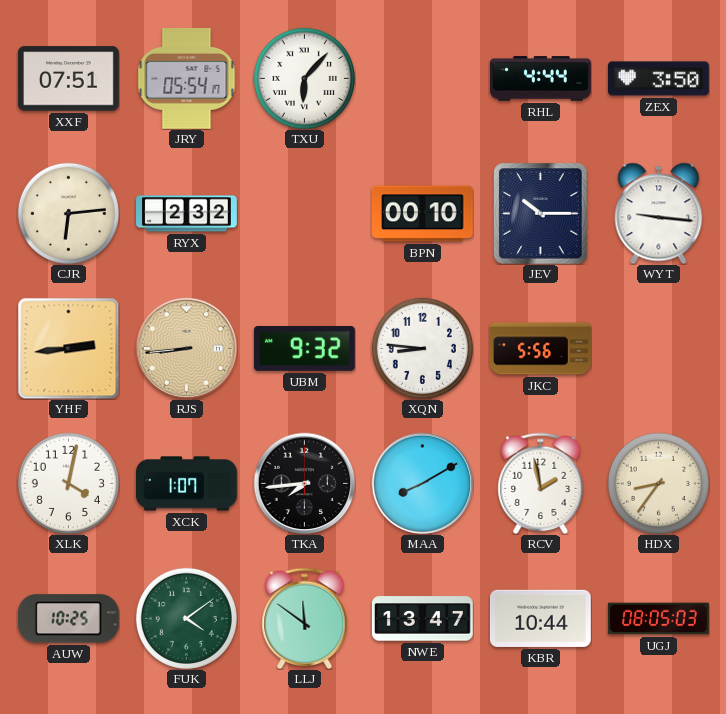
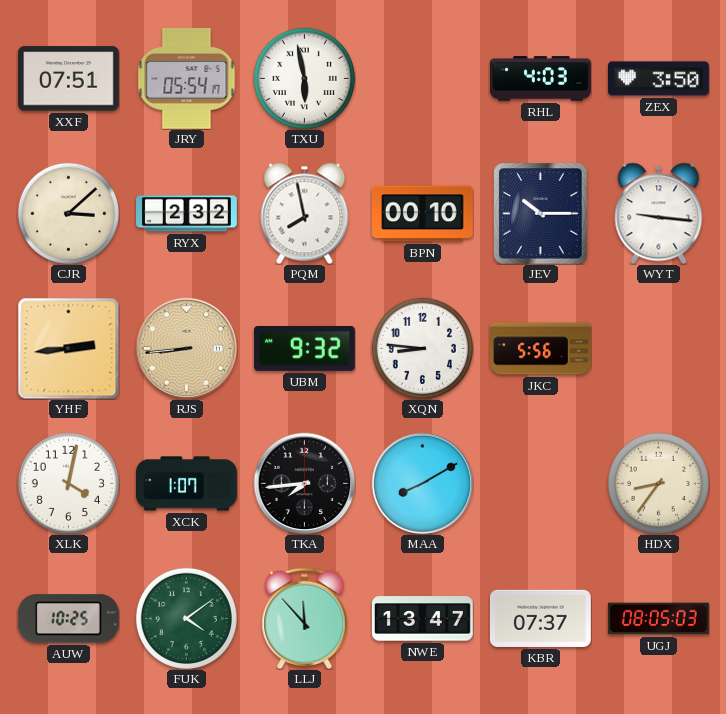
TXU: 6:07 -> 5:58
RHL: 4:44 -> 4:03
CJR: 6:14 -> 3:08
PQM: none -> 7:58
RCV: 1:58 -> none
LLJ: 11:51 -> 11:53
KBR: 10:44 -> 07:37
